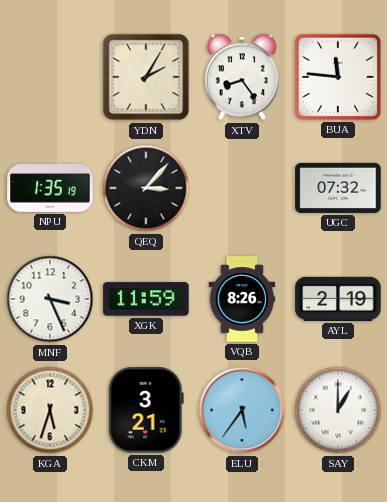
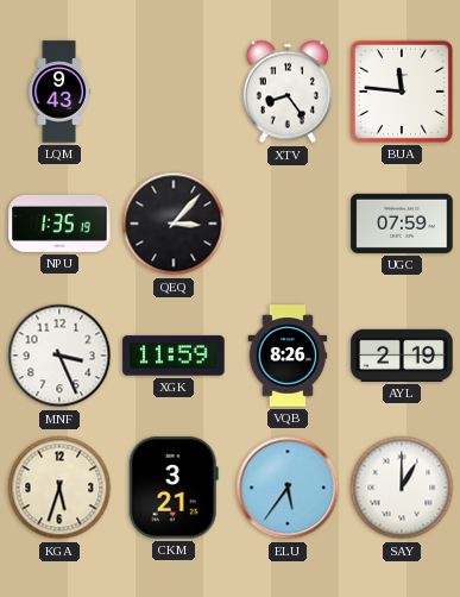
LQM: none -> 9:43
YDN: 2:05 -> none
UGC: 07:32 -> 07:59
